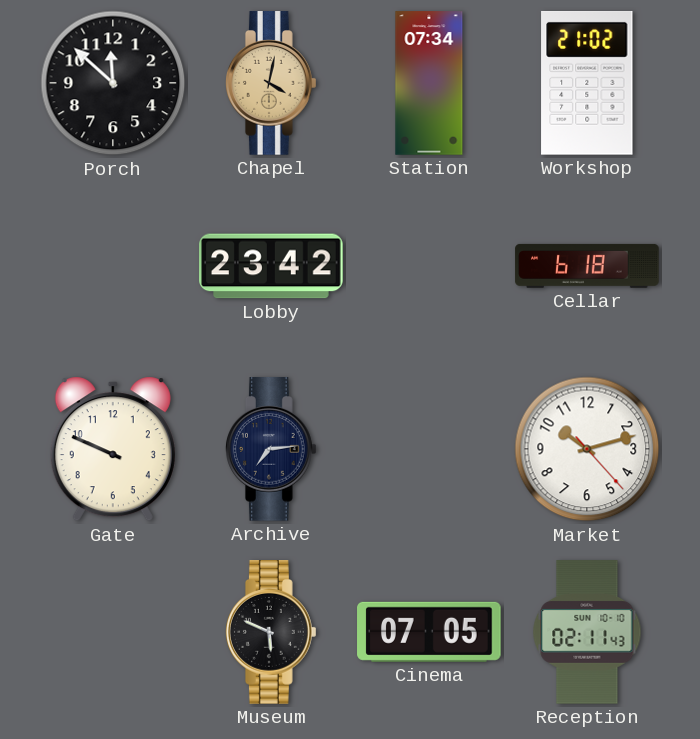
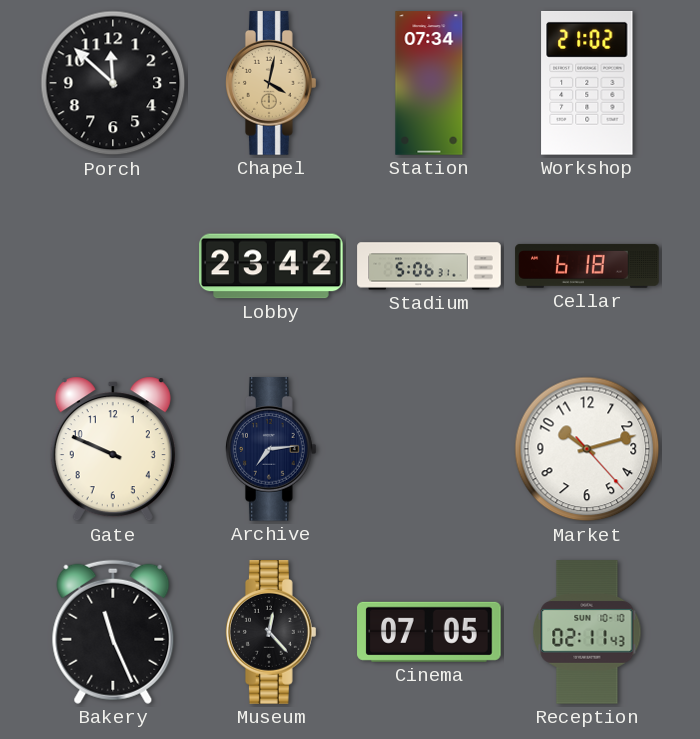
Stadium: none -> 5:06
Bakery: none -> 11:26
Museum: 5:49 -> 12:23
